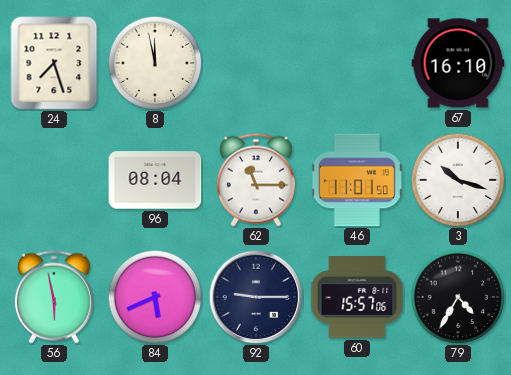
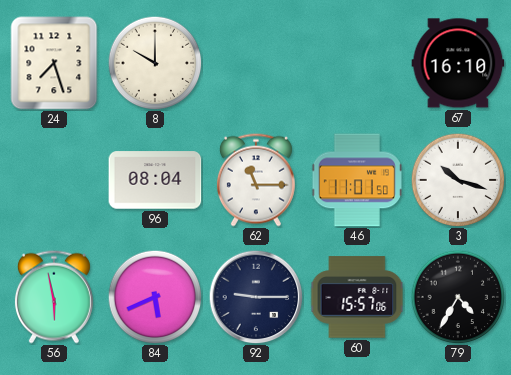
8: 11:58 -> 10:00
